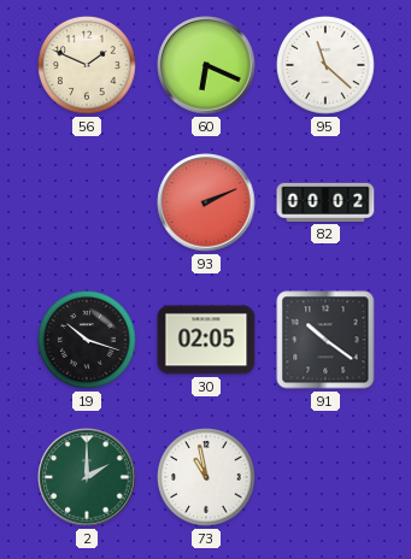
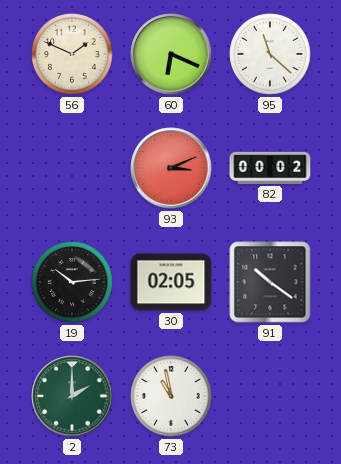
93: 2:11 -> 3:11
19: 10:18 -> 10:14
